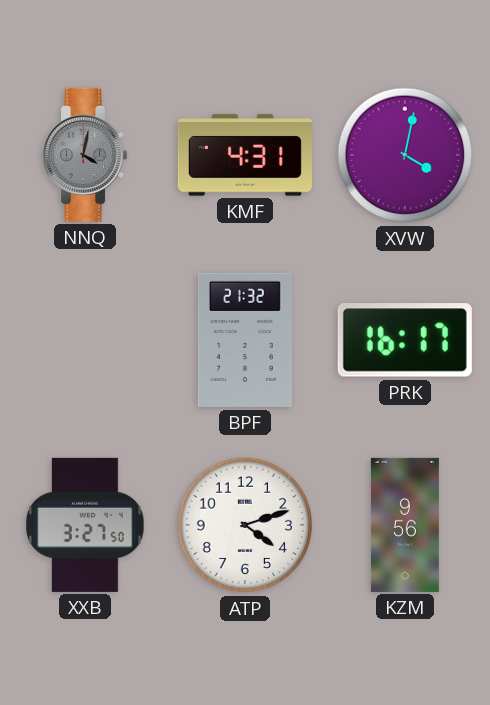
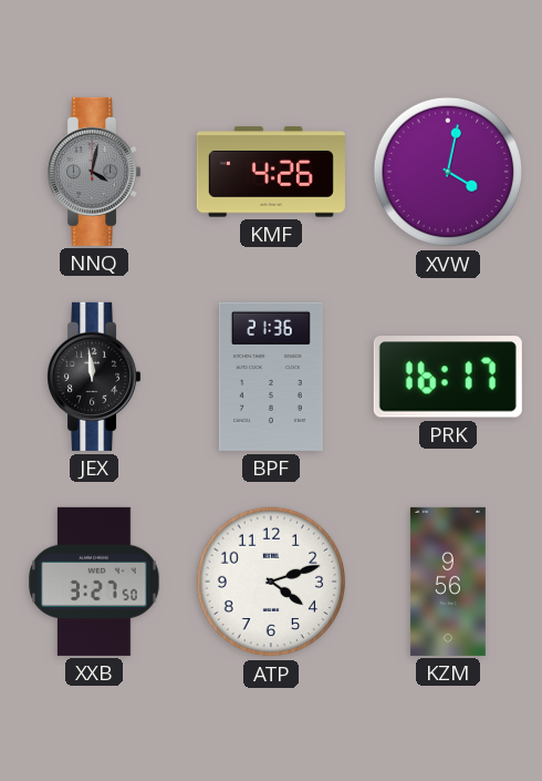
KMF: 4:31 -> 4:26
JEX: none -> 11:59
BPF: 21:32 -> 21:36
